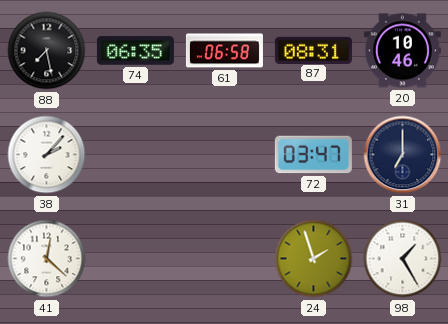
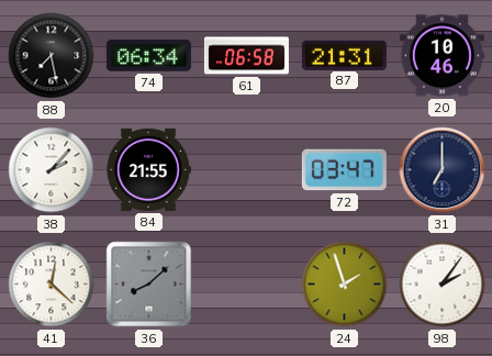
74: 06:35 -> 06:34
87: 08:31 -> 21:31
84: none -> 21:55
36: none -> 8:08
98: 1:25 -> 2:06
